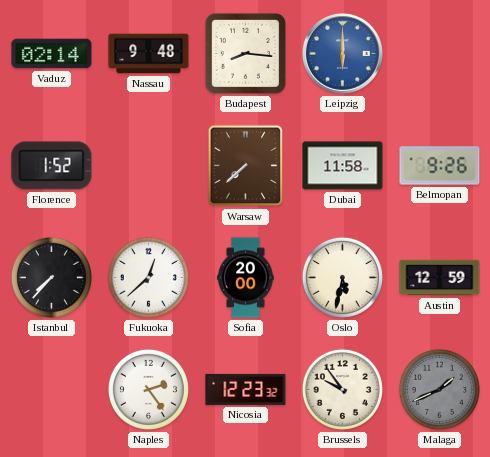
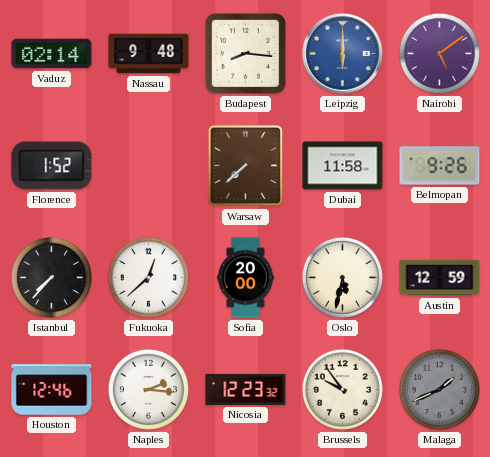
Nairobi: none -> 5:09
Houston: none -> 12:46
Naples: 2:24 -> 2:16
